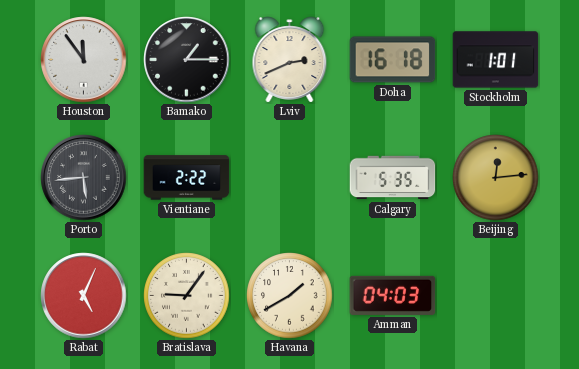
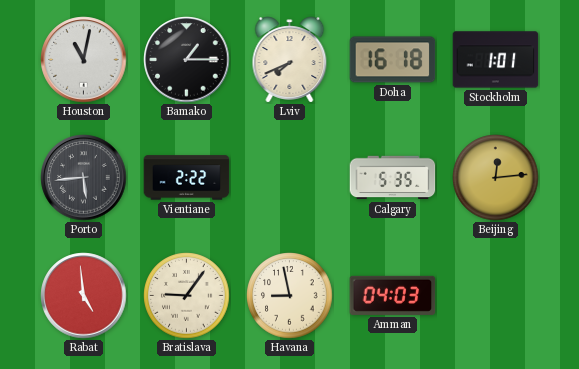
Houston: 11:54 -> 11:02
Lviv: 2:41 -> 7:41
Rabat: 5:04 -> 4:59
Havana: 1:40 -> 8:58
